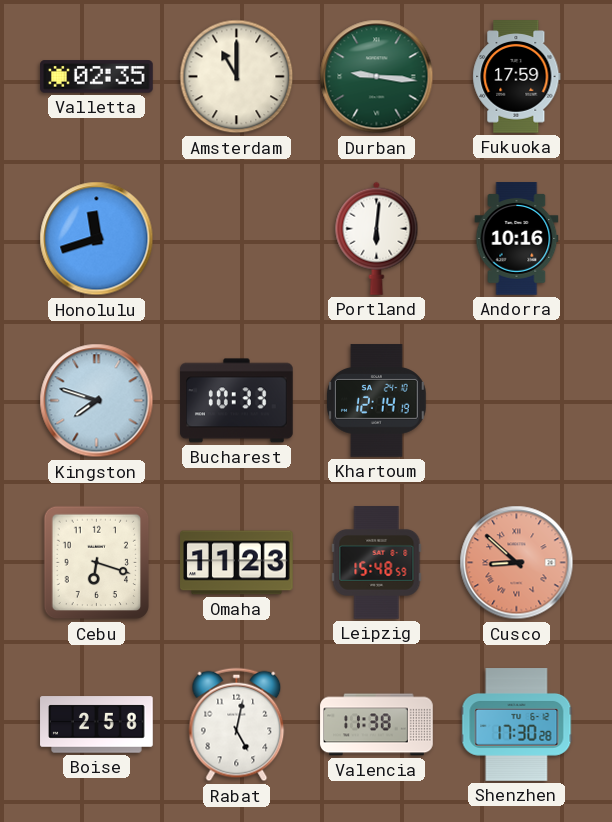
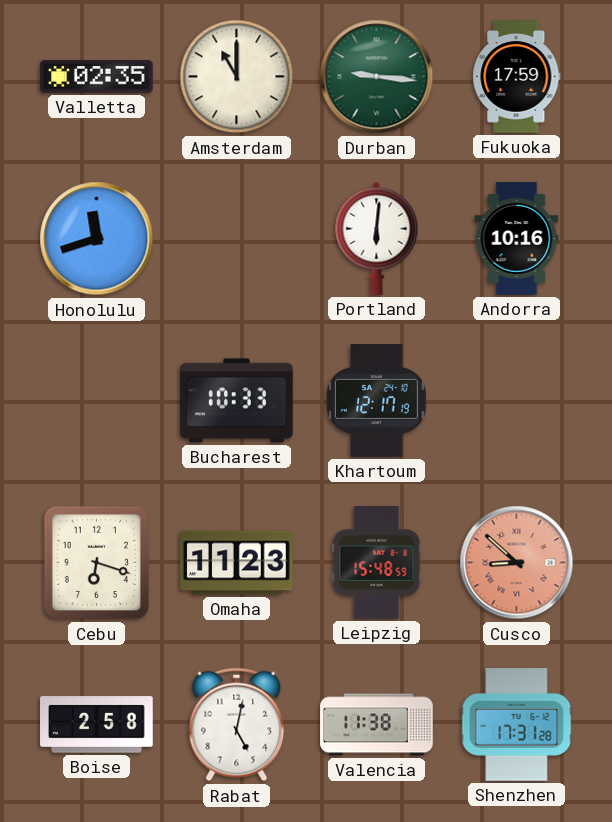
Kingston: 7:48 -> none
Khartoum: 12:14 -> 12:17
Shenzhen: 17:30 -> 17:31
